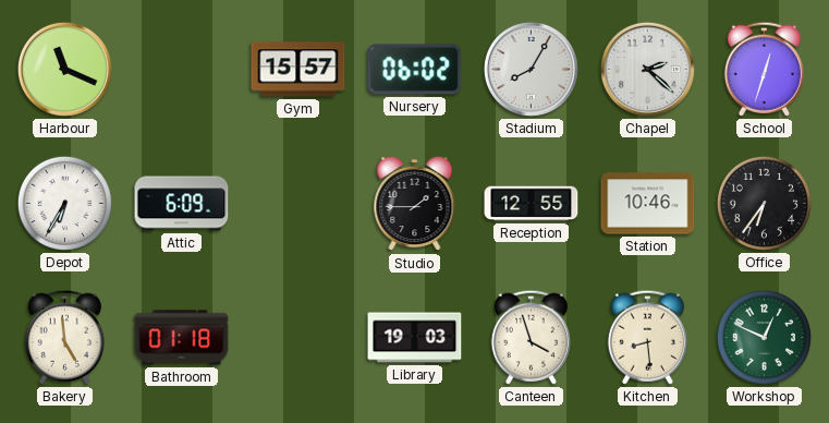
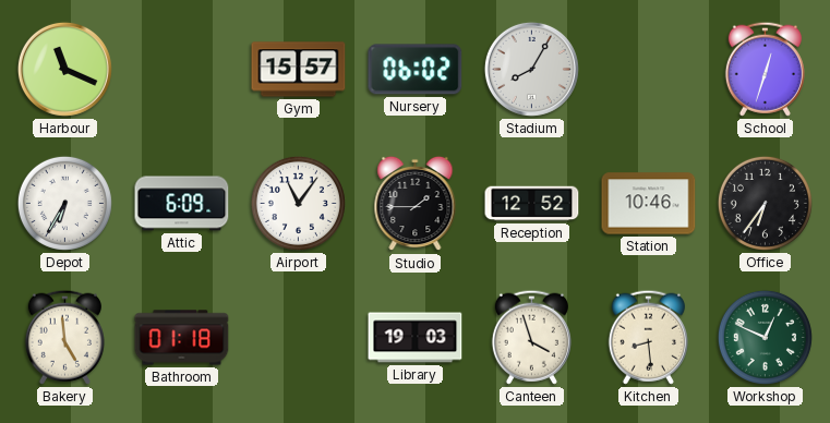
Chapel: 2:22 -> none
Airport: none -> 11:06
Reception: 12:55 -> 12:52
